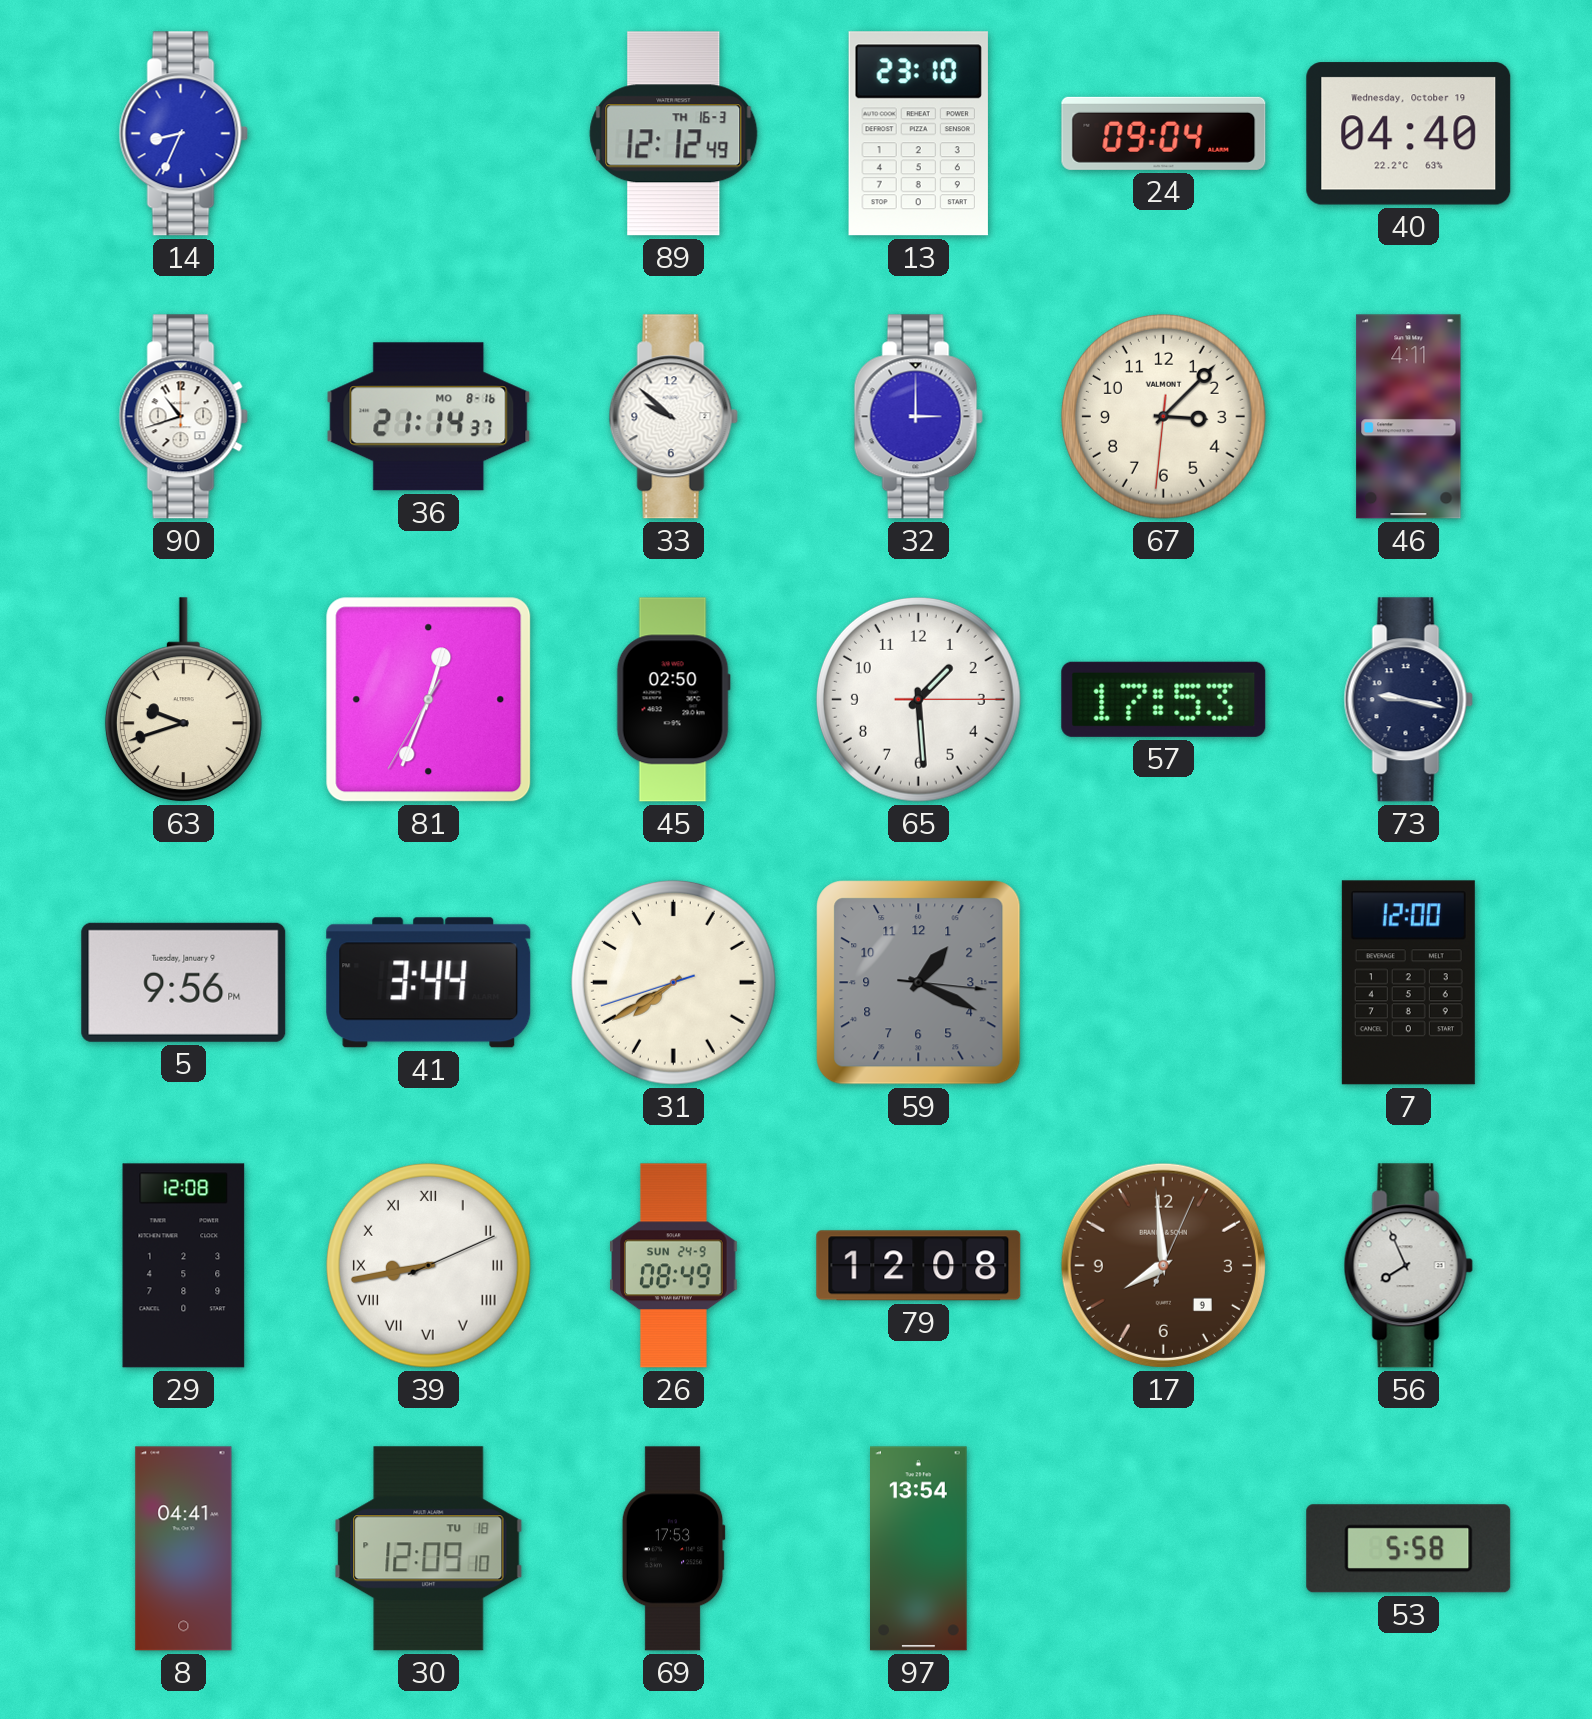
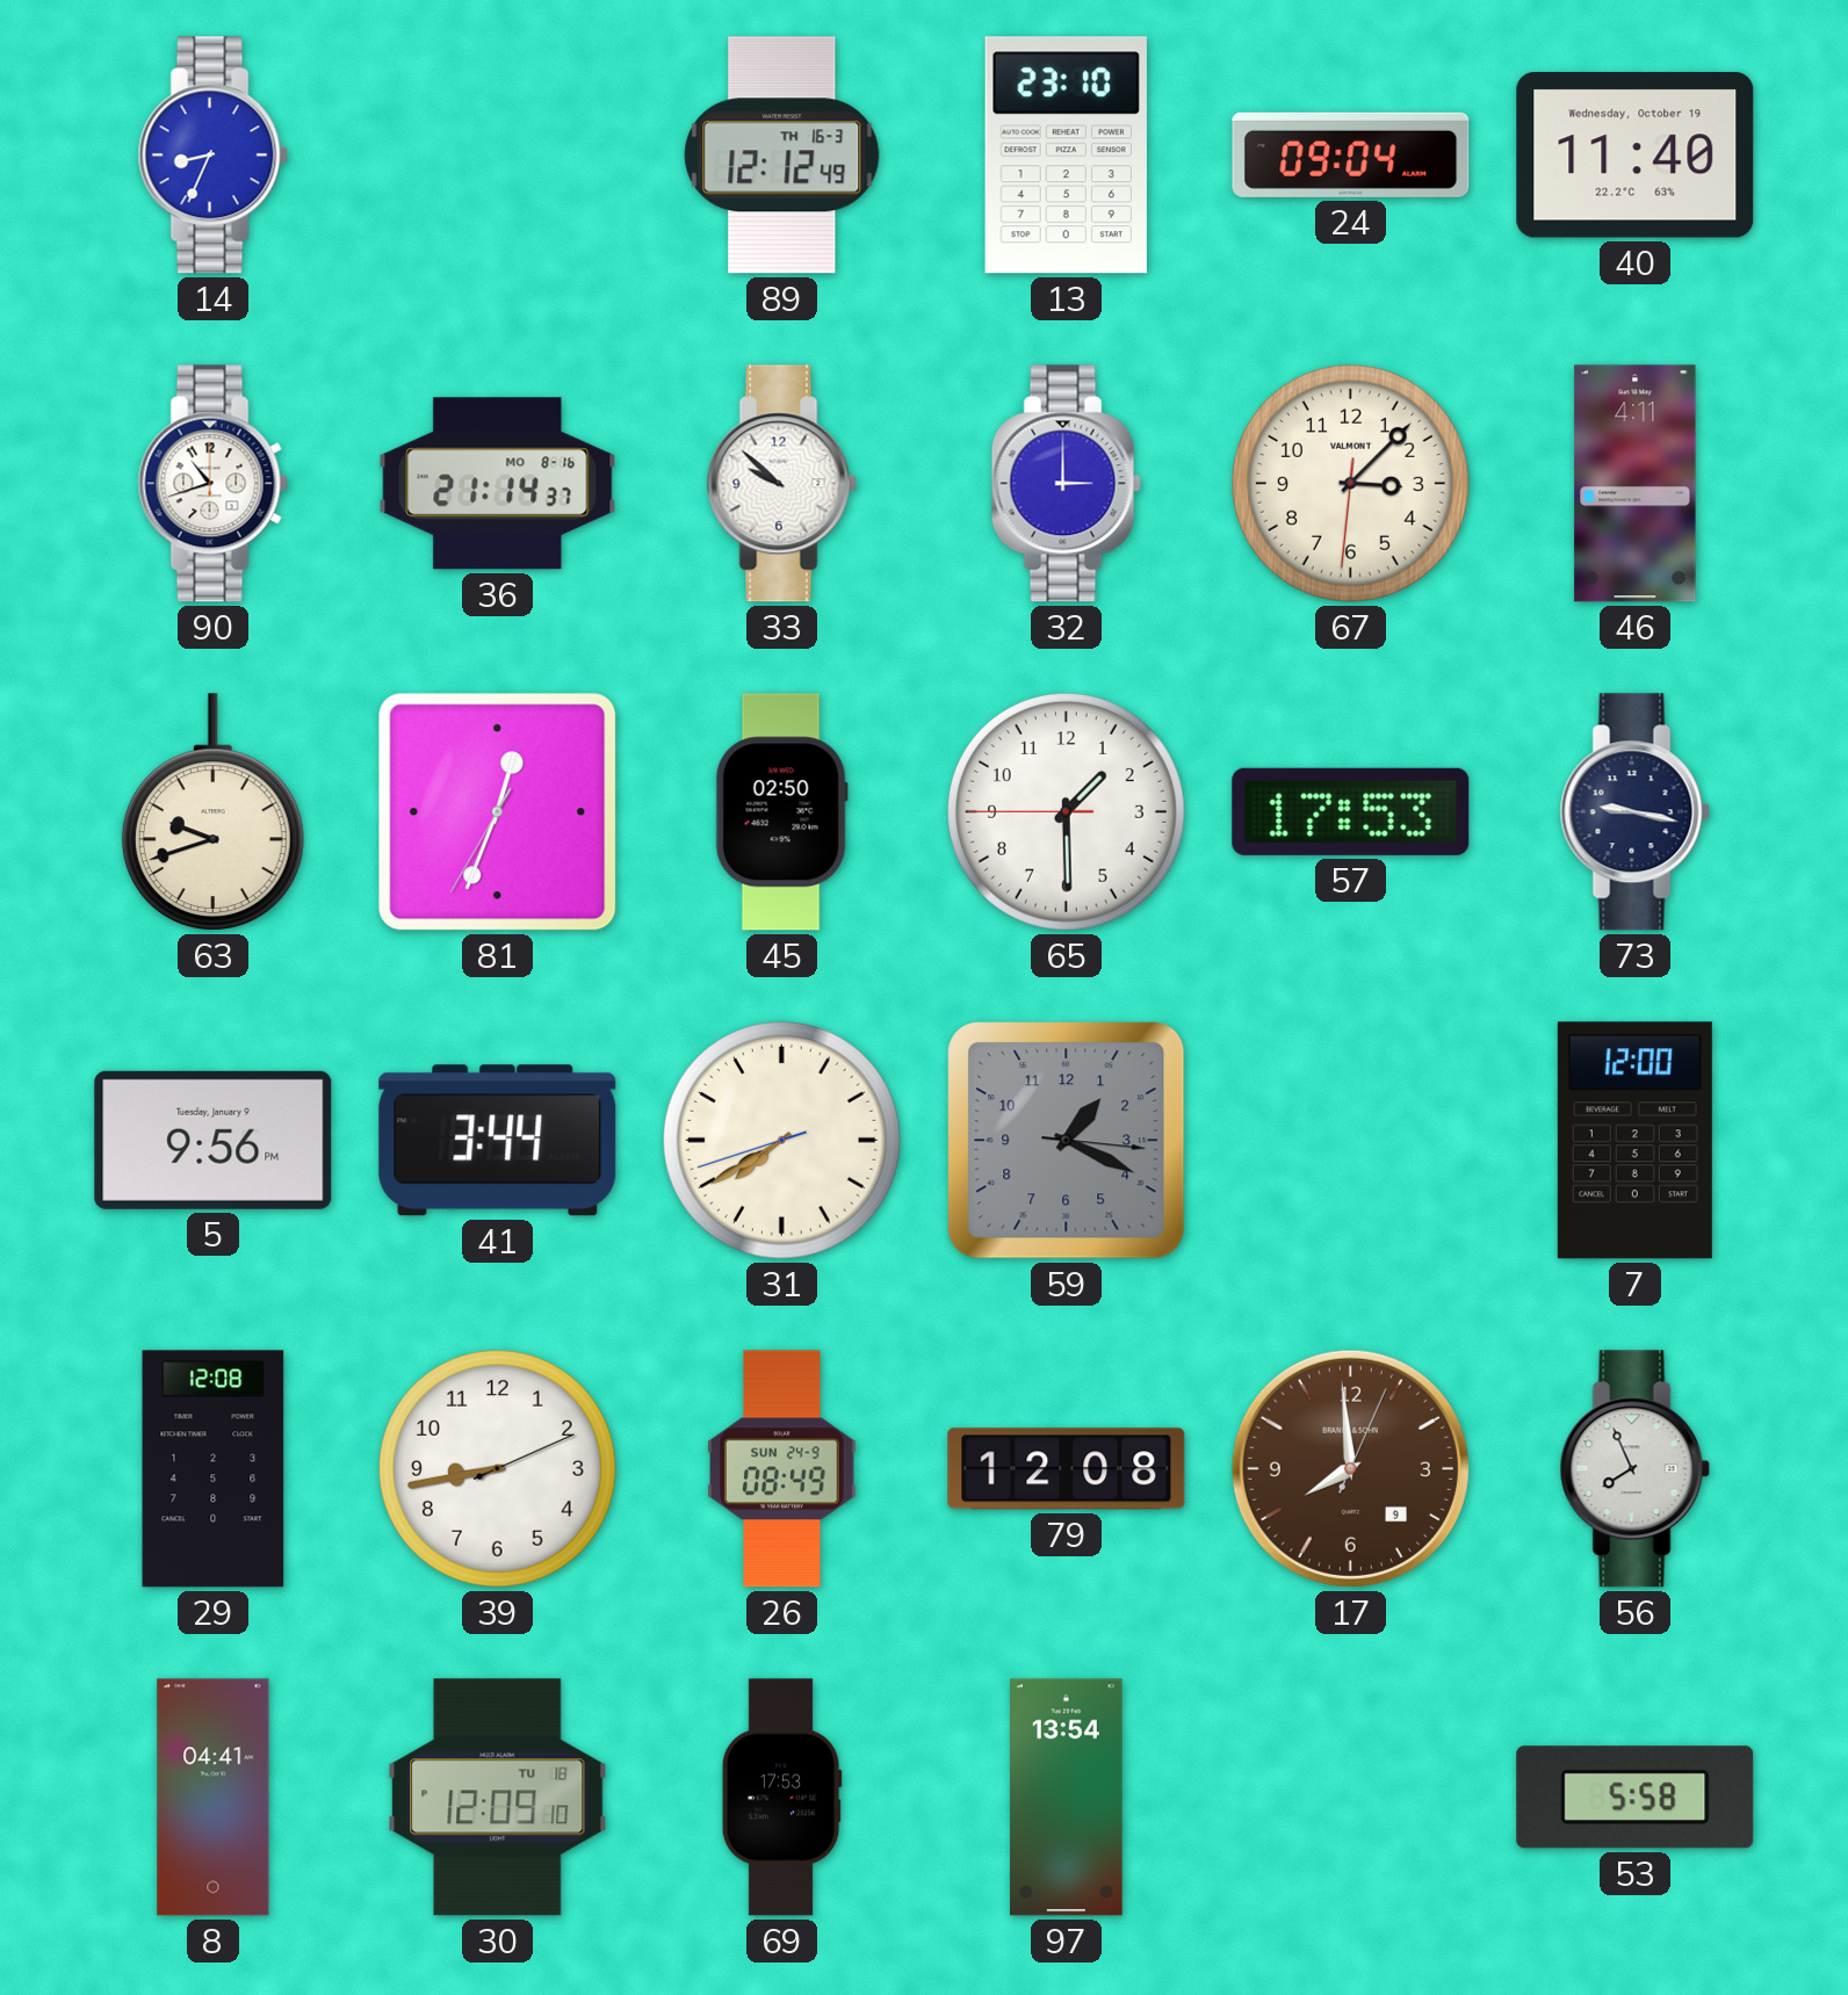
40: 04:40 -> 11:40
65: 1:29:15 -> 1:29:45
39 numerals: Roman -> Arabic
